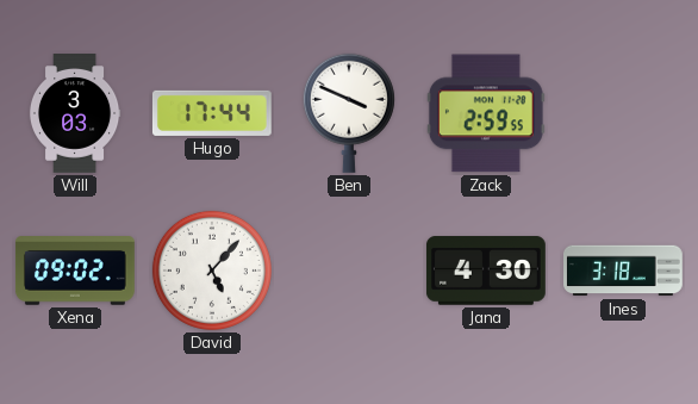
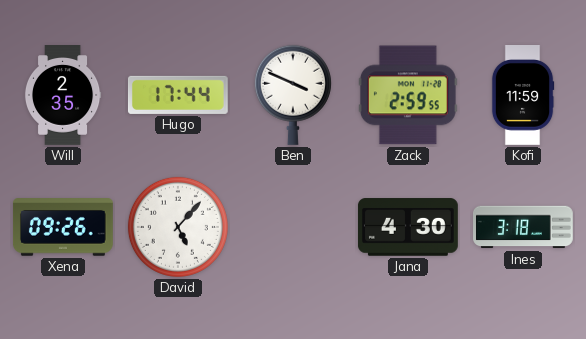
Will: 3:03 -> 2:35
Kofi: none -> 11:59
Xena: 09:02 -> 09:26
